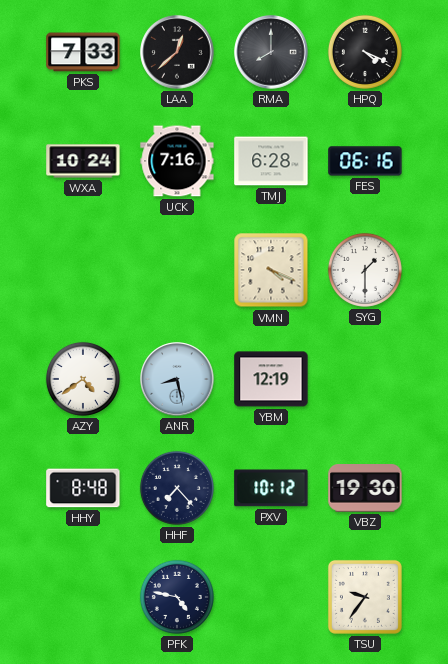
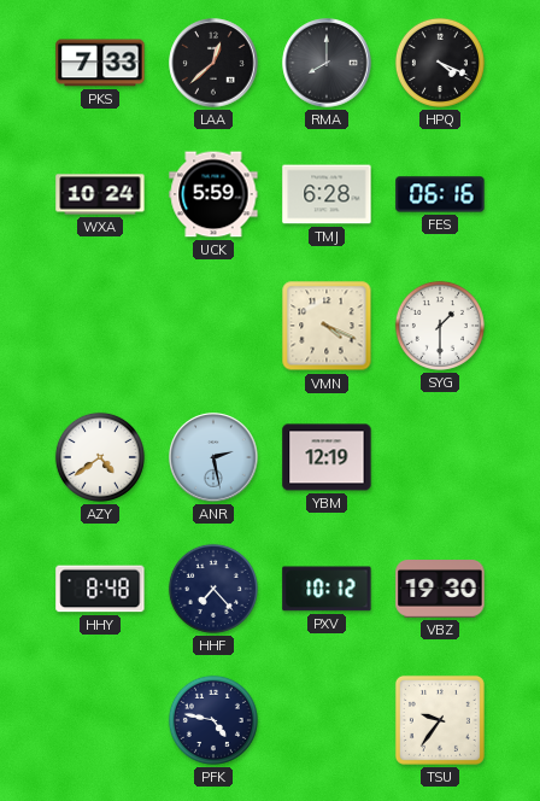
UCK: 7:16 -> 5:59
ANR: 8:28 -> 2:28
